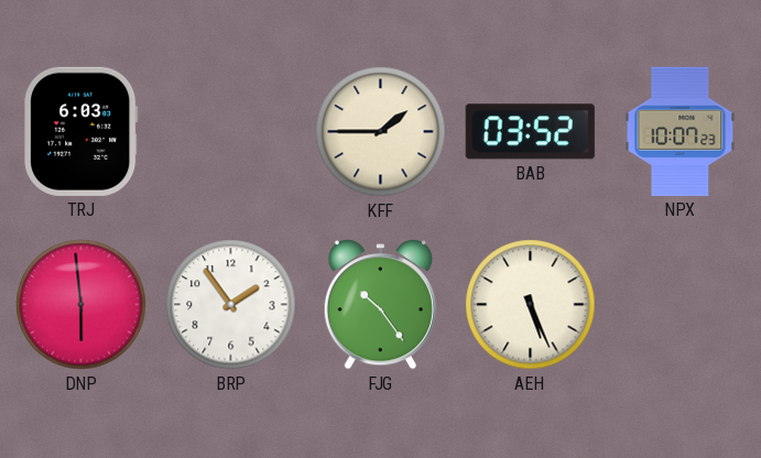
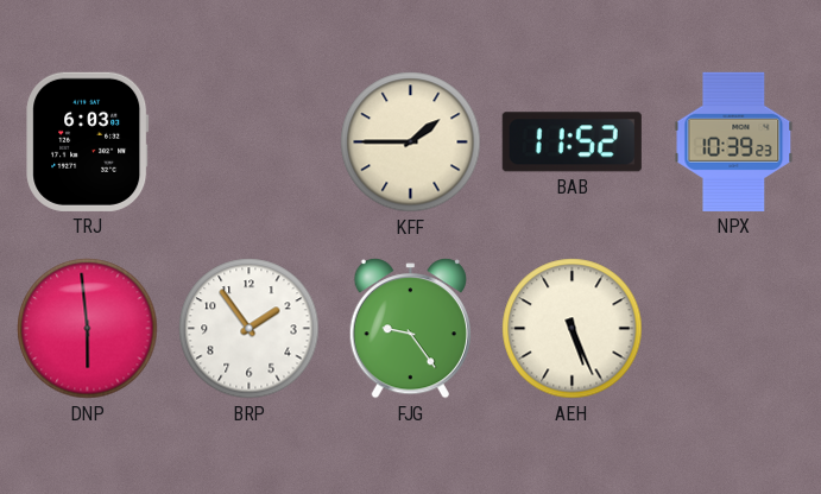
BAB: 03:52 -> 11:52
NPX: 10:07 -> 10:39
FJG: 10:24 -> 9:24
